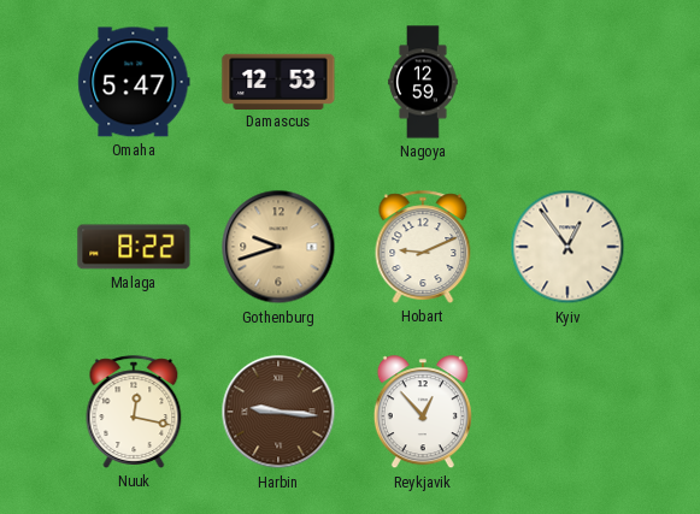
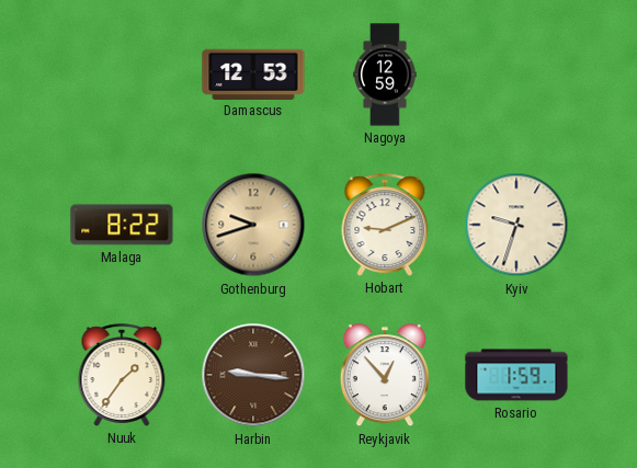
Omaha: 5:47 -> none
Kyiv: 12:54 -> 9:33
Nuuk: 12:17 -> 1:36
Rosario: none -> 1:59
